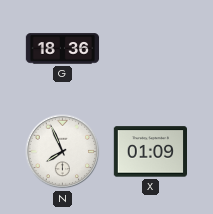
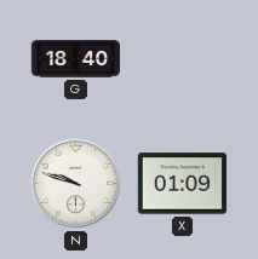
G: 18:36 -> 18:40
N: 7:56 -> 9:48
